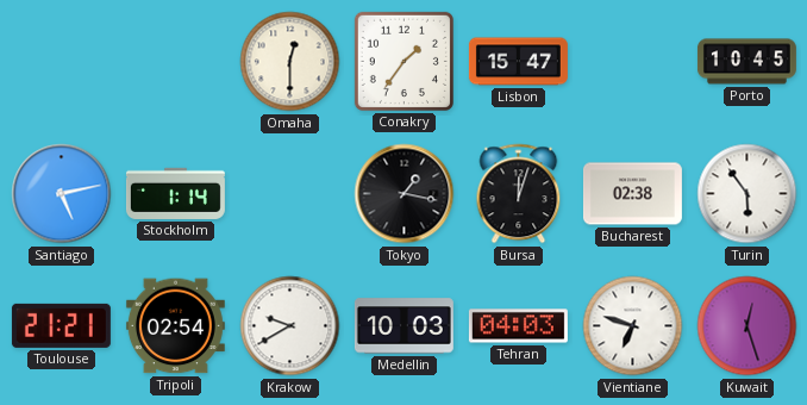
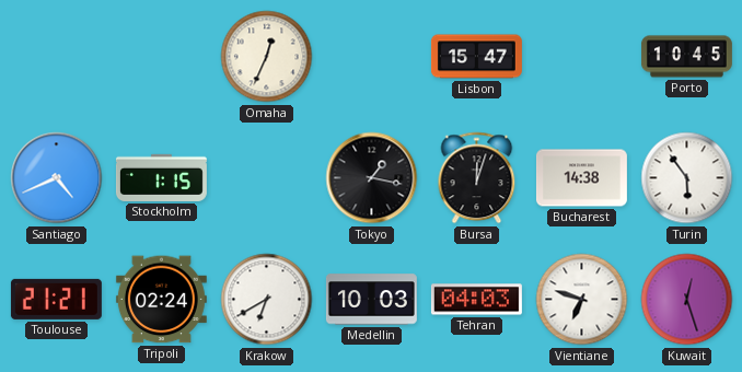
Omaha: 12:30 -> 12:34
Conakry: 1:36 -> none
Santiago: 5:13 -> 4:41
Stockholm: 1:14 -> 1:15
Bucharest: 02:38 -> 14:38
Tripoli: 02:54 -> 02:24
Krakow: 9:40 -> 6:40
